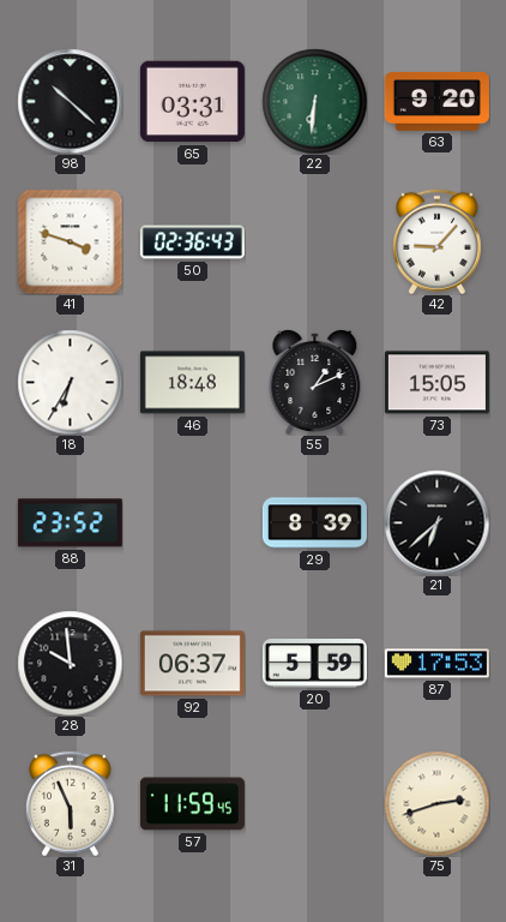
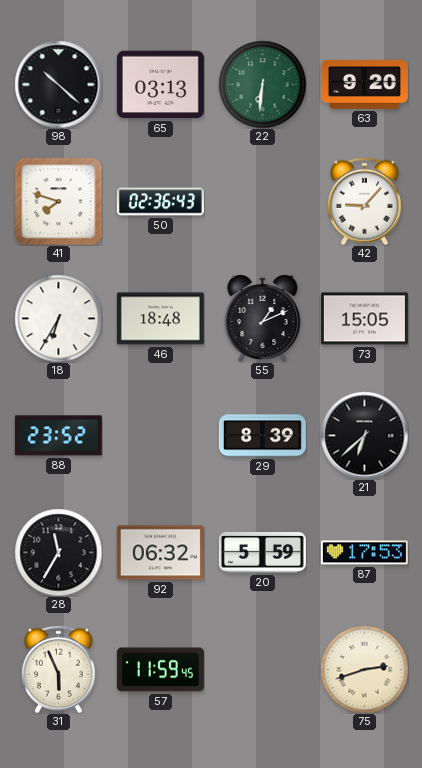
65: 03:31 -> 03:13
41: 3:48 -> 7:48
28: 9:59 -> 11:35
92: 06:37 -> 06:32
